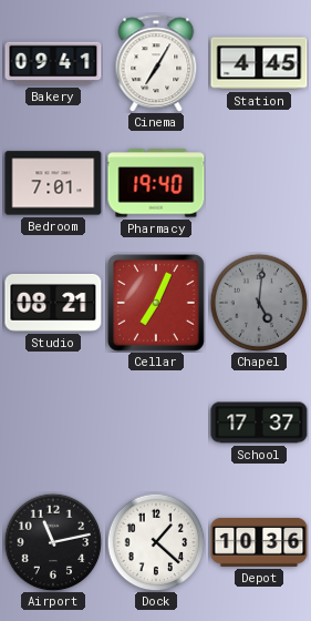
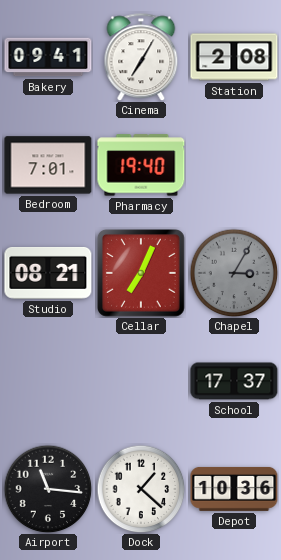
Station: 4:45 -> 2:08
Chapel: 5:01 -> 3:05
Airport: 11:13 -> 11:16
